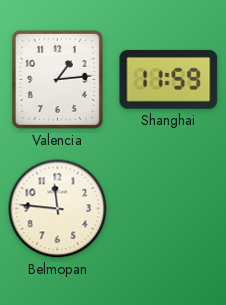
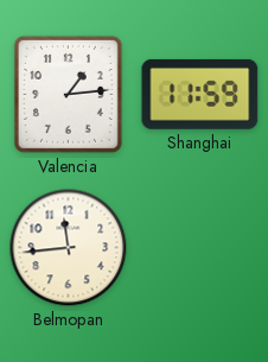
Belmopan: 11:46 -> 11:44
